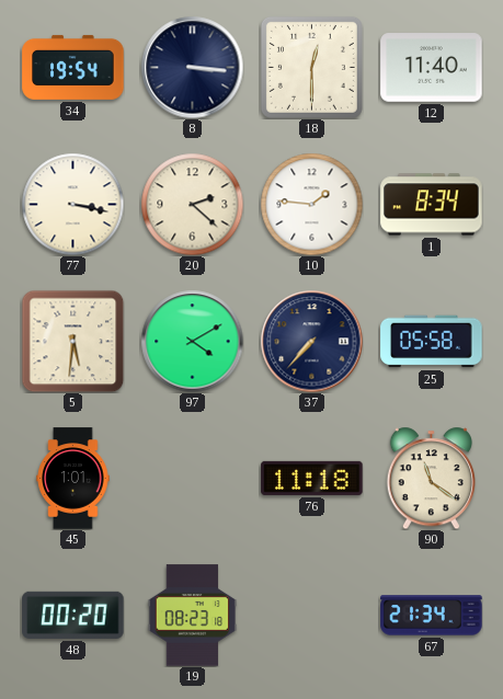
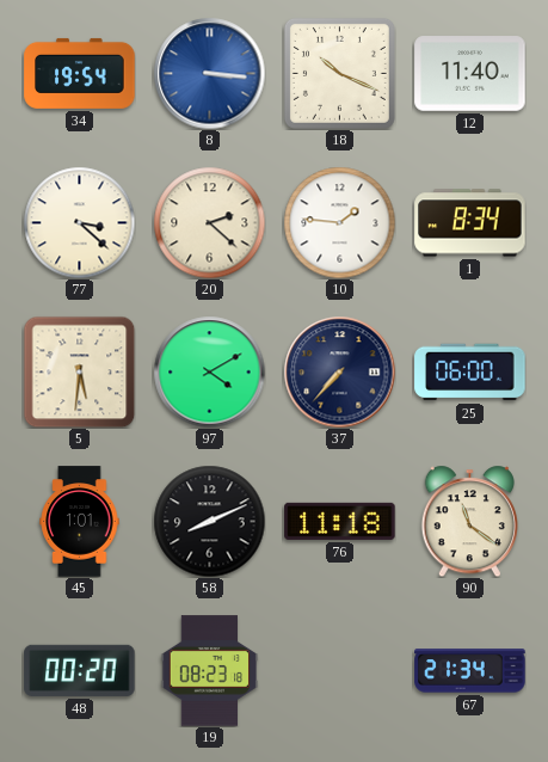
8 dial: navy -> blue
18: 12:30 -> 10:19
77: 3:17 -> 3:22
25: 05:58 -> 06:00
58: none -> 8:11
